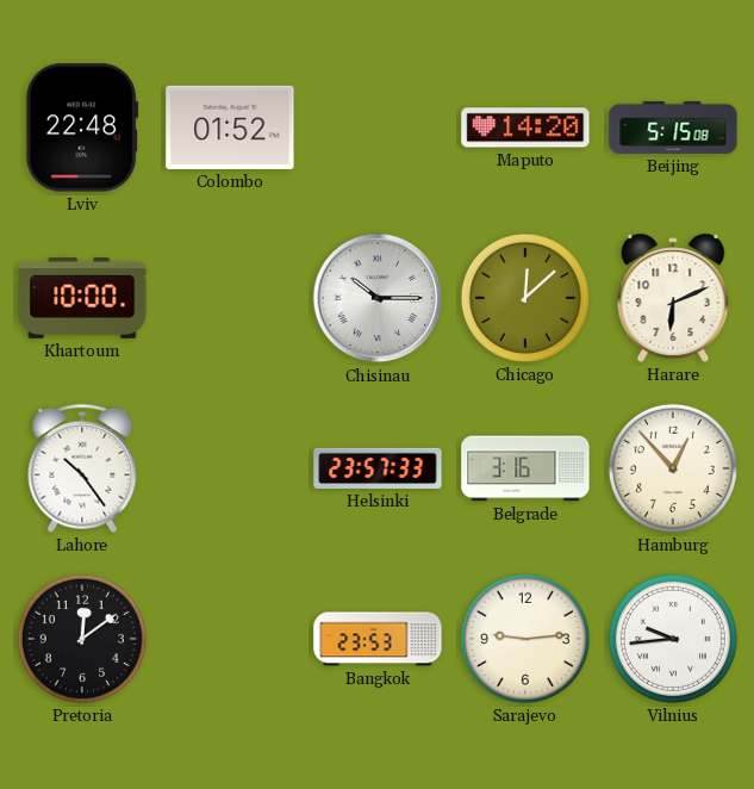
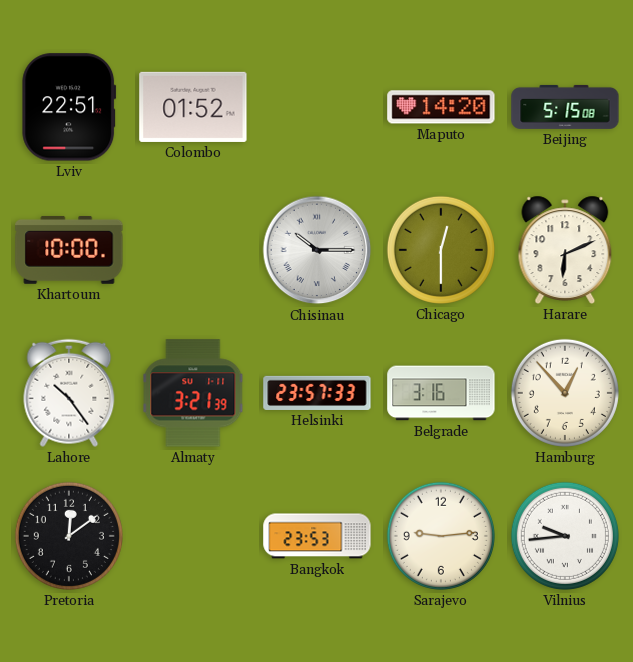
Lviv: 22:48 -> 22:51
Chicago: 12:08 -> 12:30
Almaty: none -> 3:21
